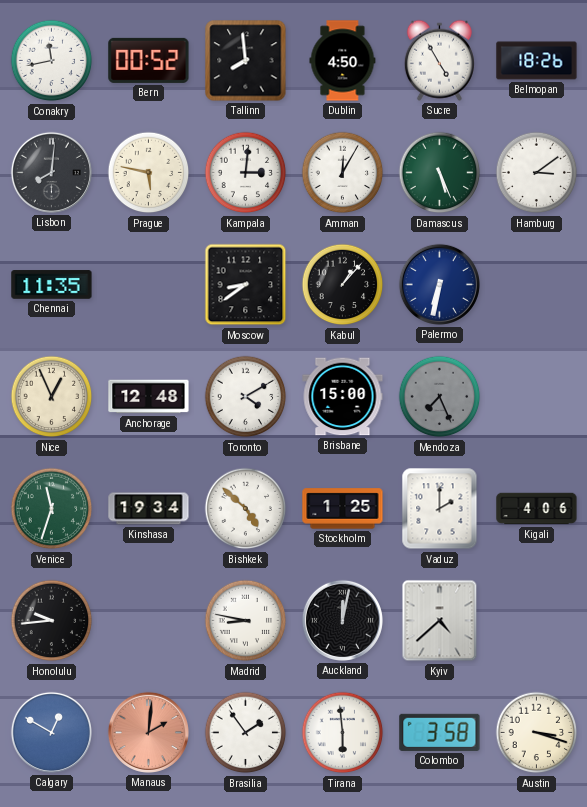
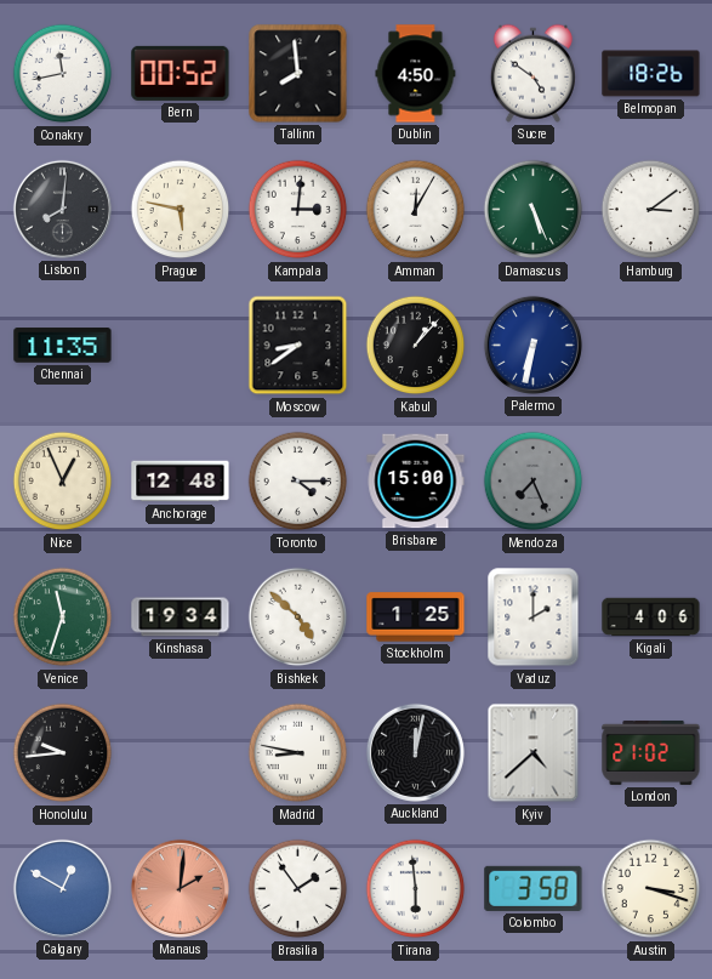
Sucre: 4:55 -> 4:51
Toronto: 4:10 -> 4:15
London: none -> 21:02
